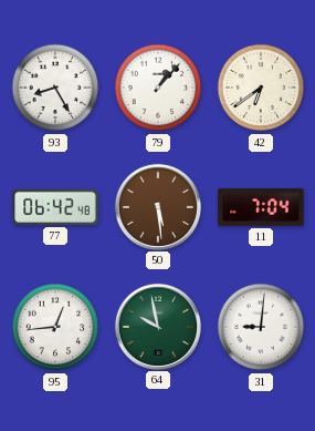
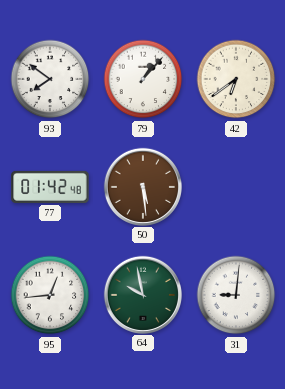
93: 8:25 -> 7:51
77: 06:42 -> 01:42
11: 7:04 -> none
